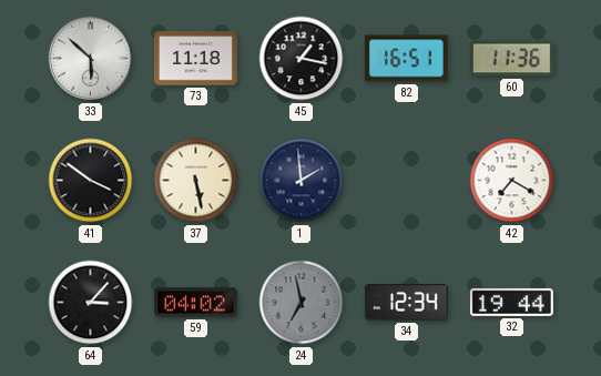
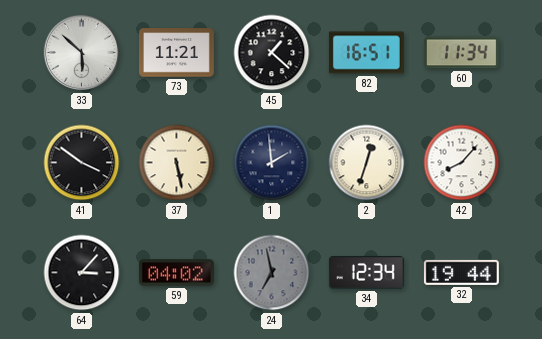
73: 11:18 -> 11:21
45: 1:17 -> 1:22
60: 11:36 -> 11:34
2: none -> 12:33
42: 7:20 -> 8:07
